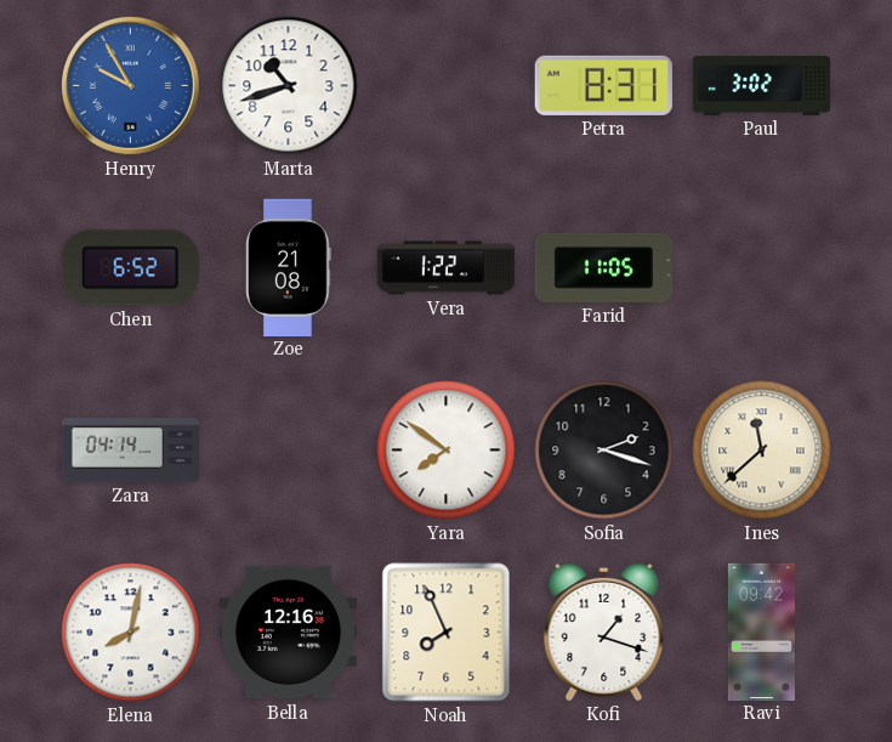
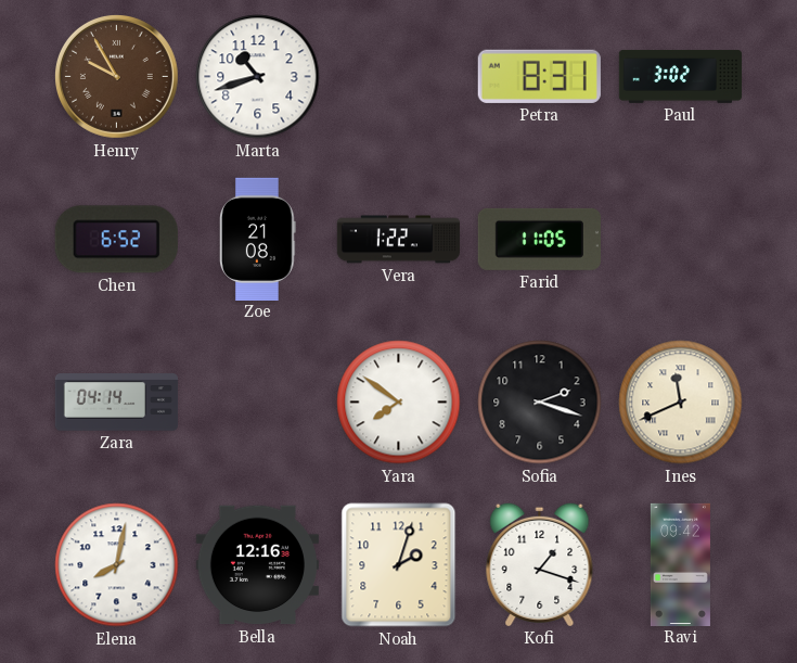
Henry dial: blue -> brown
Ines: 11:38 -> 11:41
Noah: 7:56 -> 2:03
